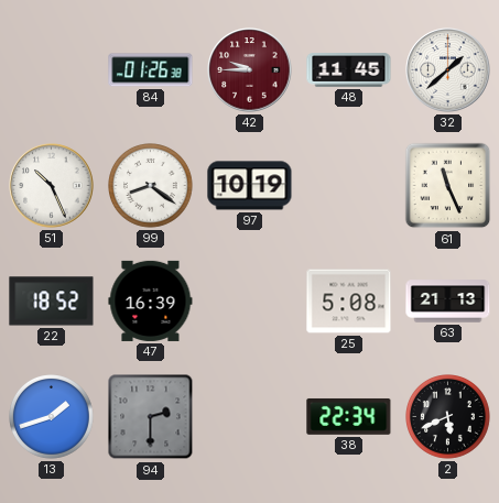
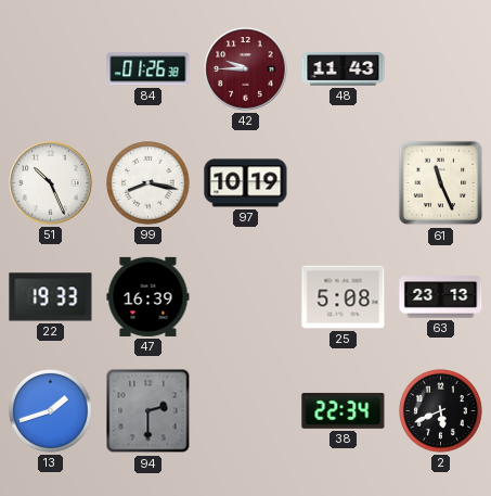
48: 11:45 -> 11:43
32: 1:38 -> none
99: 8:21 -> 8:17
22: 18:52 -> 19:33
63: 21:13 -> 23:13
